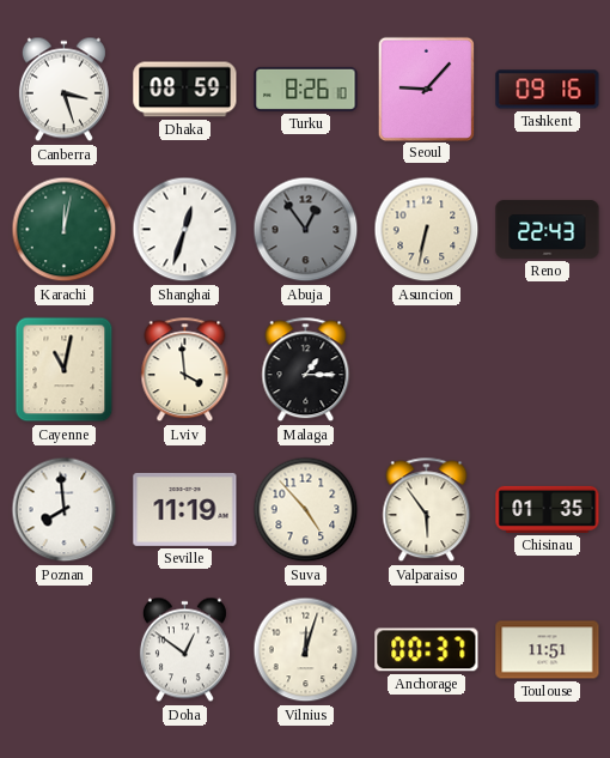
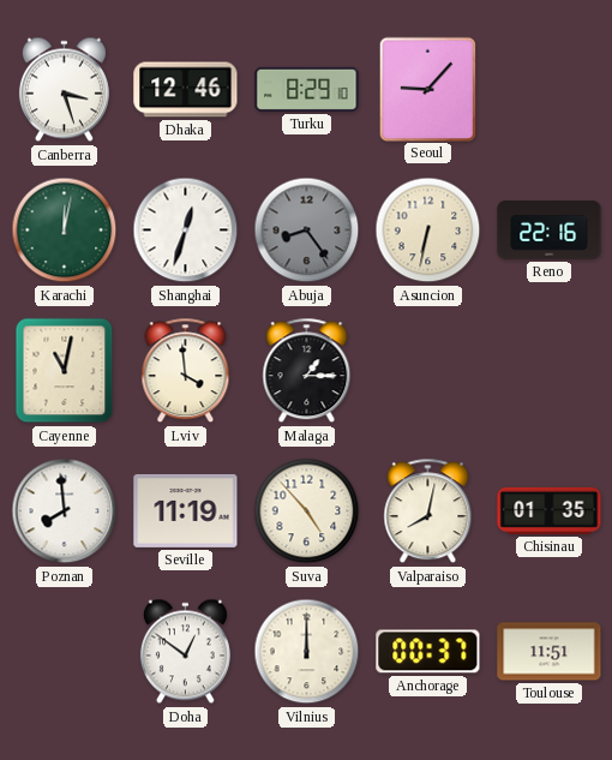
Dhaka: 08:59 -> 12:46
Turku: 8:26 -> 8:29
Tashkent: 09:16 -> none
Abuja: 12:54 -> 8:24
Reno: 22:43 -> 22:16
Valparaiso: 5:54 -> 8:02
Vilnius: 12:03 -> 12:00
